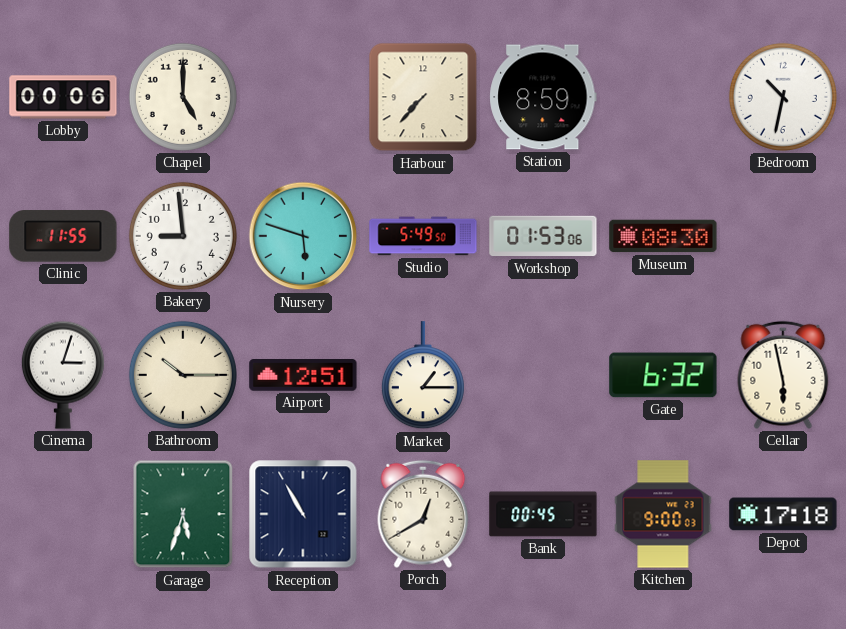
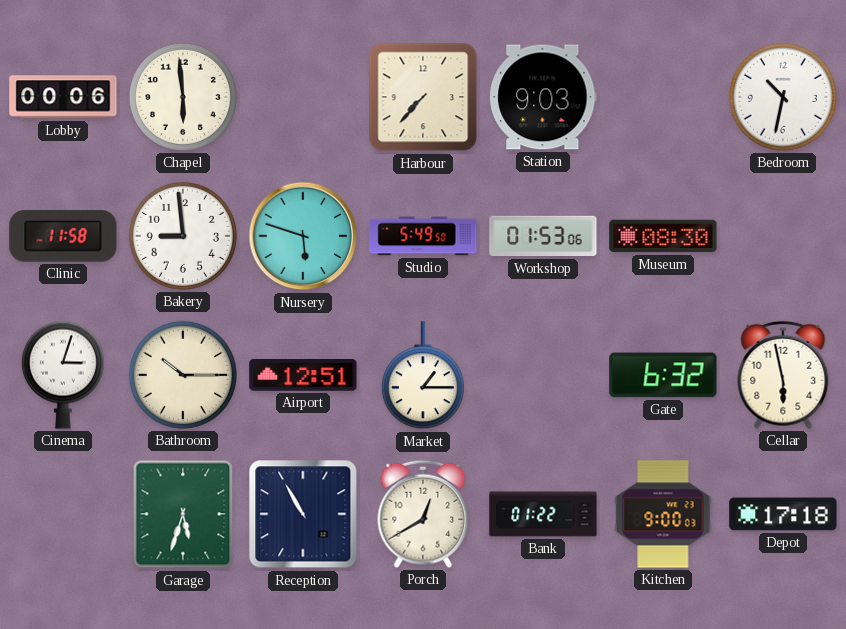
Chapel: 5:00 -> 5:59
Station: 8:59 -> 9:03
Clinic: 11:55 -> 11:58
Bank: 00:45 -> 01:22
